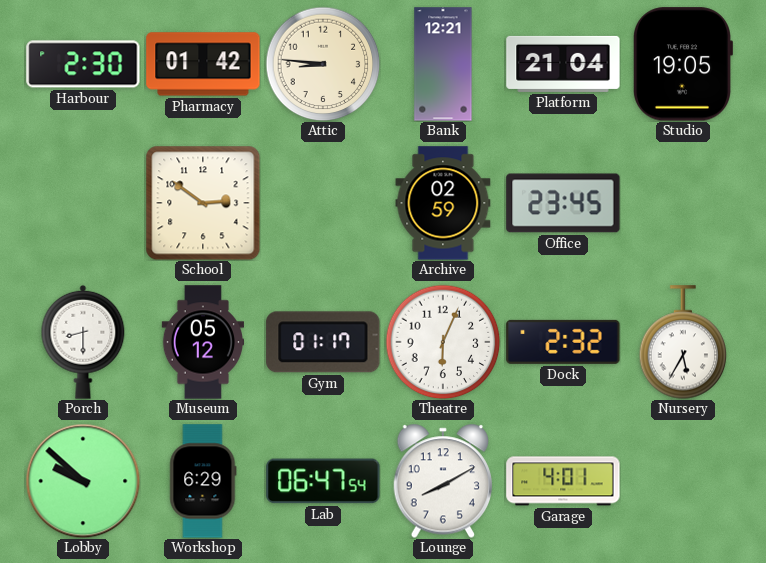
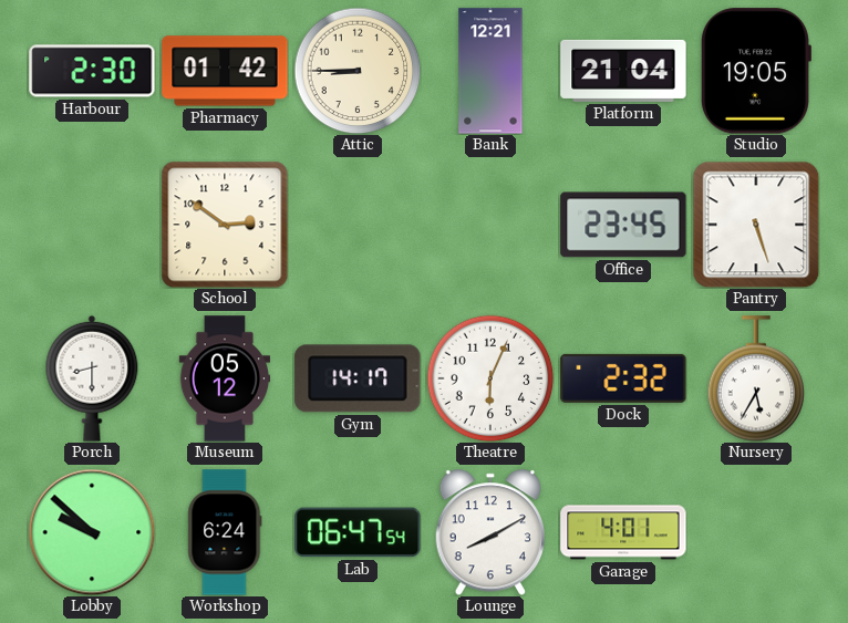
Attic: 8:46 -> 8:45
Archive: 02:59 -> none
Pantry: none -> 5:27
Gym: 01:17 -> 14:17
Workshop: 6:29 -> 6:24
